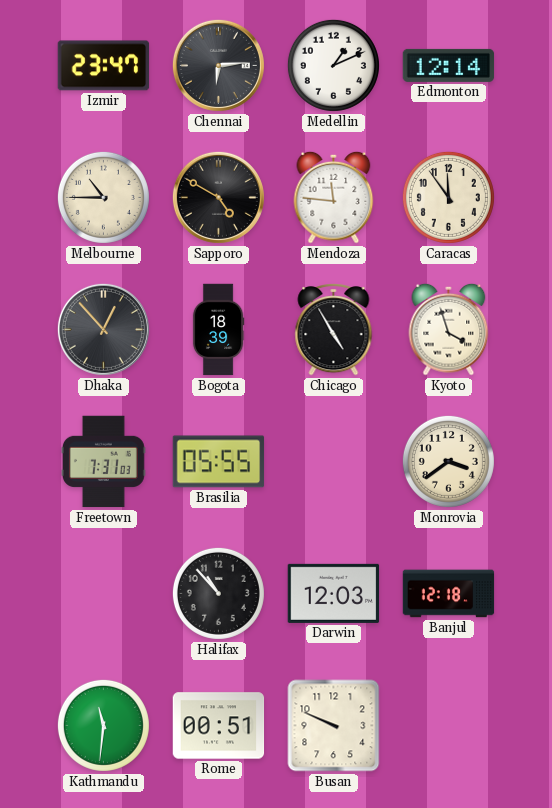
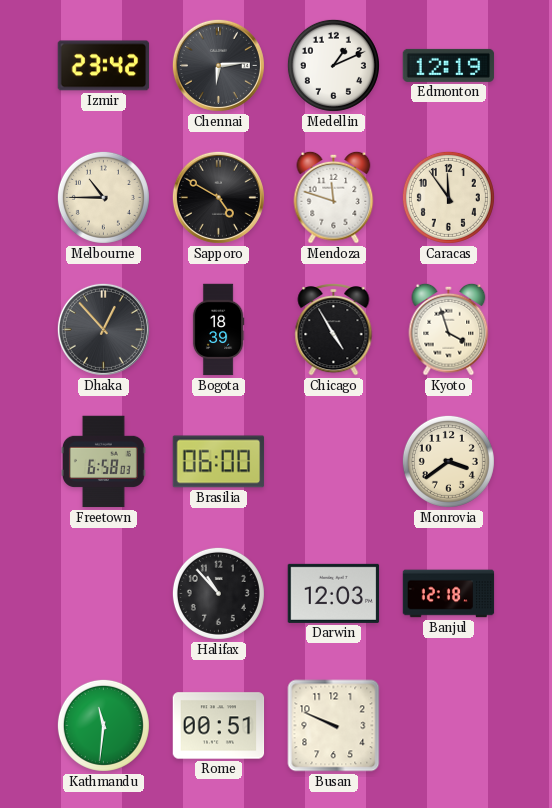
Izmir: 23:47 -> 23:42
Edmonton: 12:14 -> 12:19
Mendoza: 11:46 -> 11:48
Freetown: 7:31 -> 6:58
Brasilia: 05:55 -> 06:00
